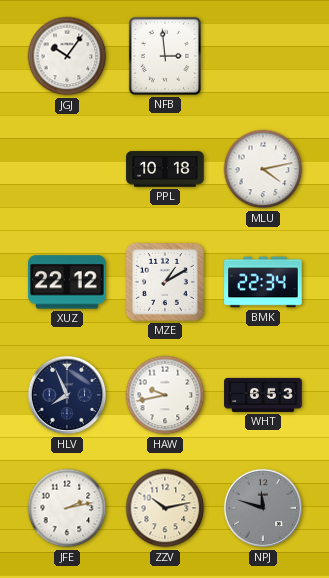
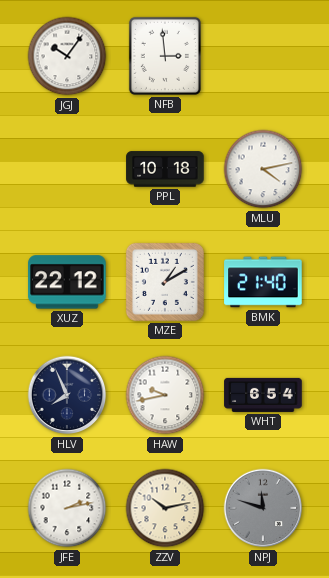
BMK: 22:34 -> 21:40
WHT: 6:53 -> 6:54
